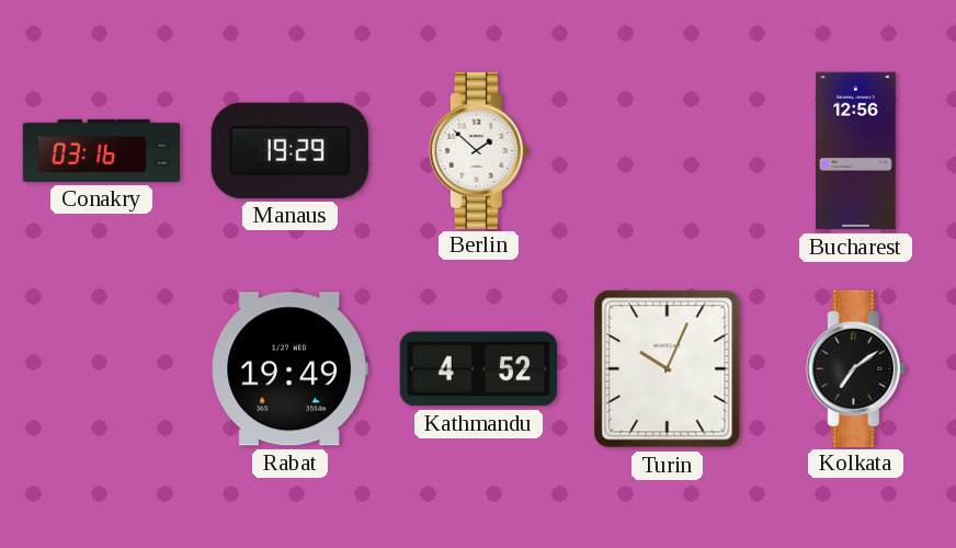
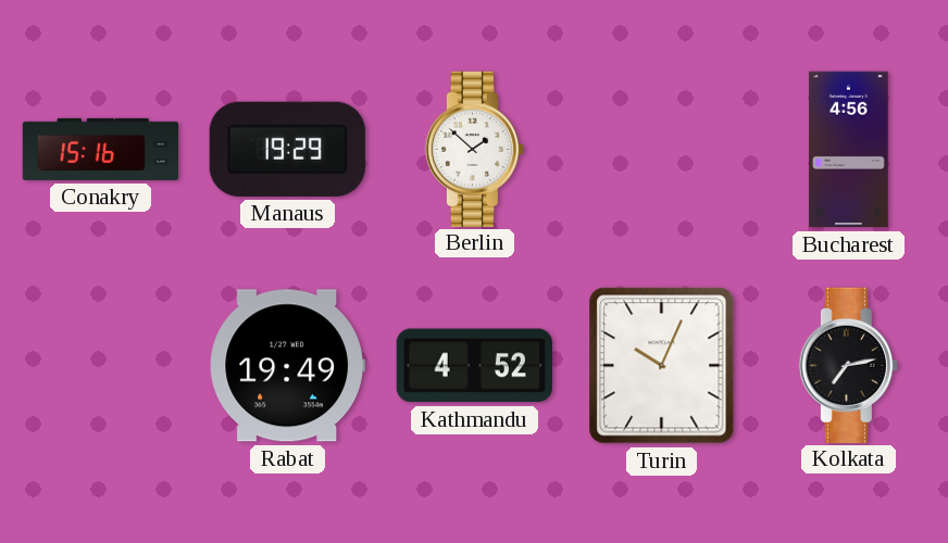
Conakry: 03:16 -> 15:16
Bucharest: 12:56 -> 4:56
Kolkata: 7:09 -> 7:13
